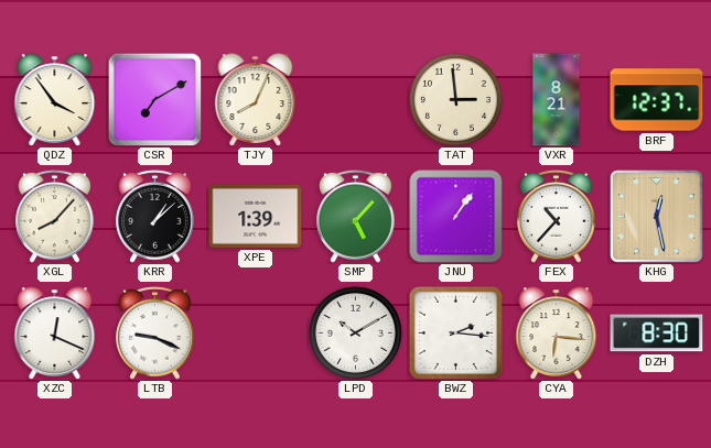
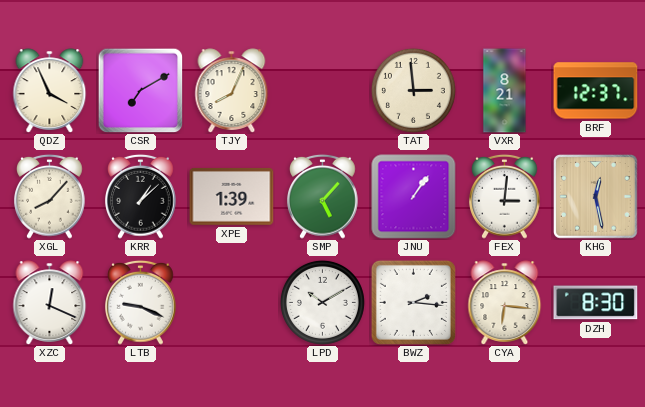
QDZ: 3:54 -> 3:56
FEX: 10:37 -> 3:01
